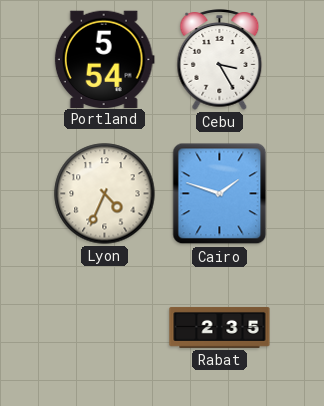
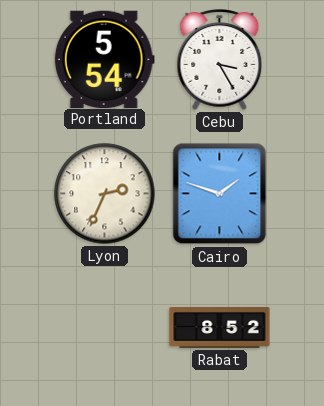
Lyon: 4:34 -> 2:34
Rabat: 2:35 -> 8:52
